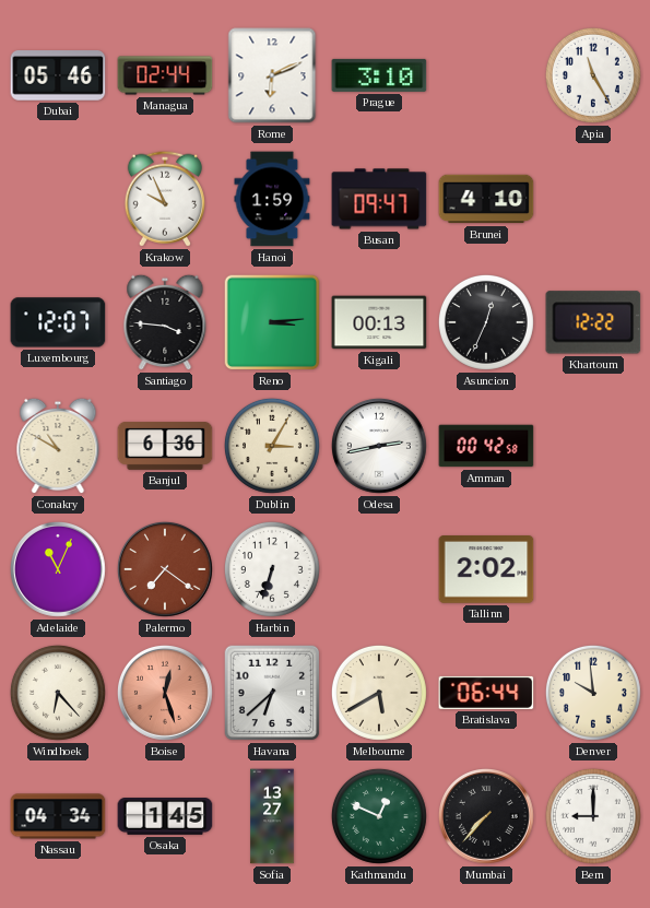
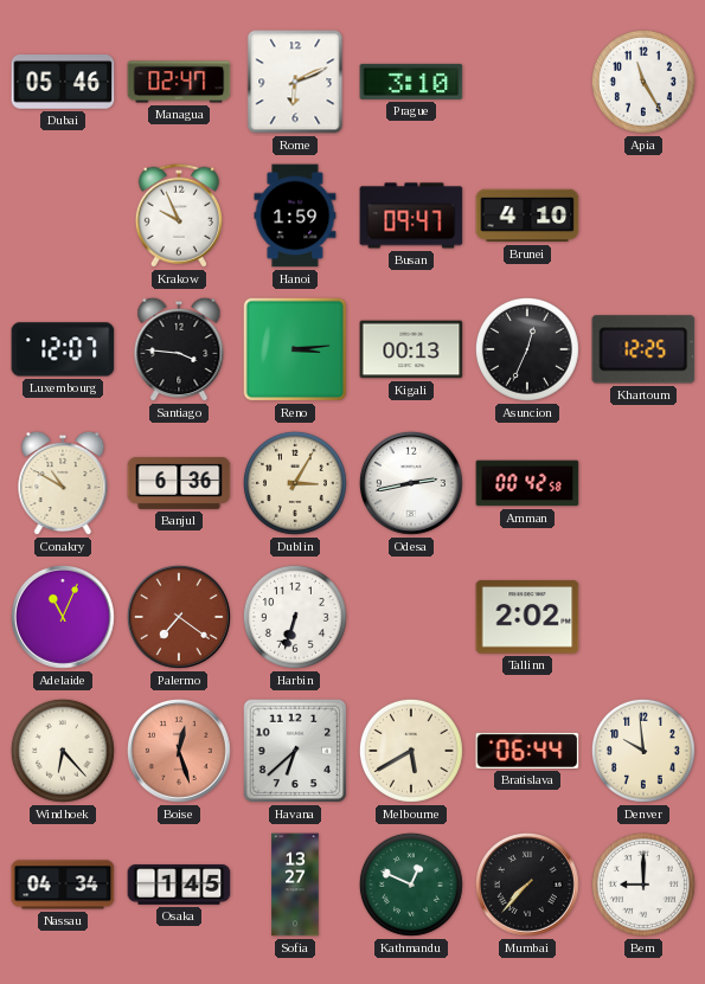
Managua: 02:44 -> 02:47
Khartoum: 12:22 -> 12:25
